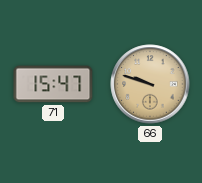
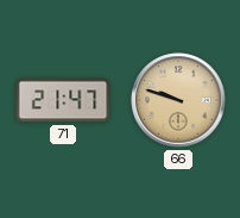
71: 15:47 -> 21:47
